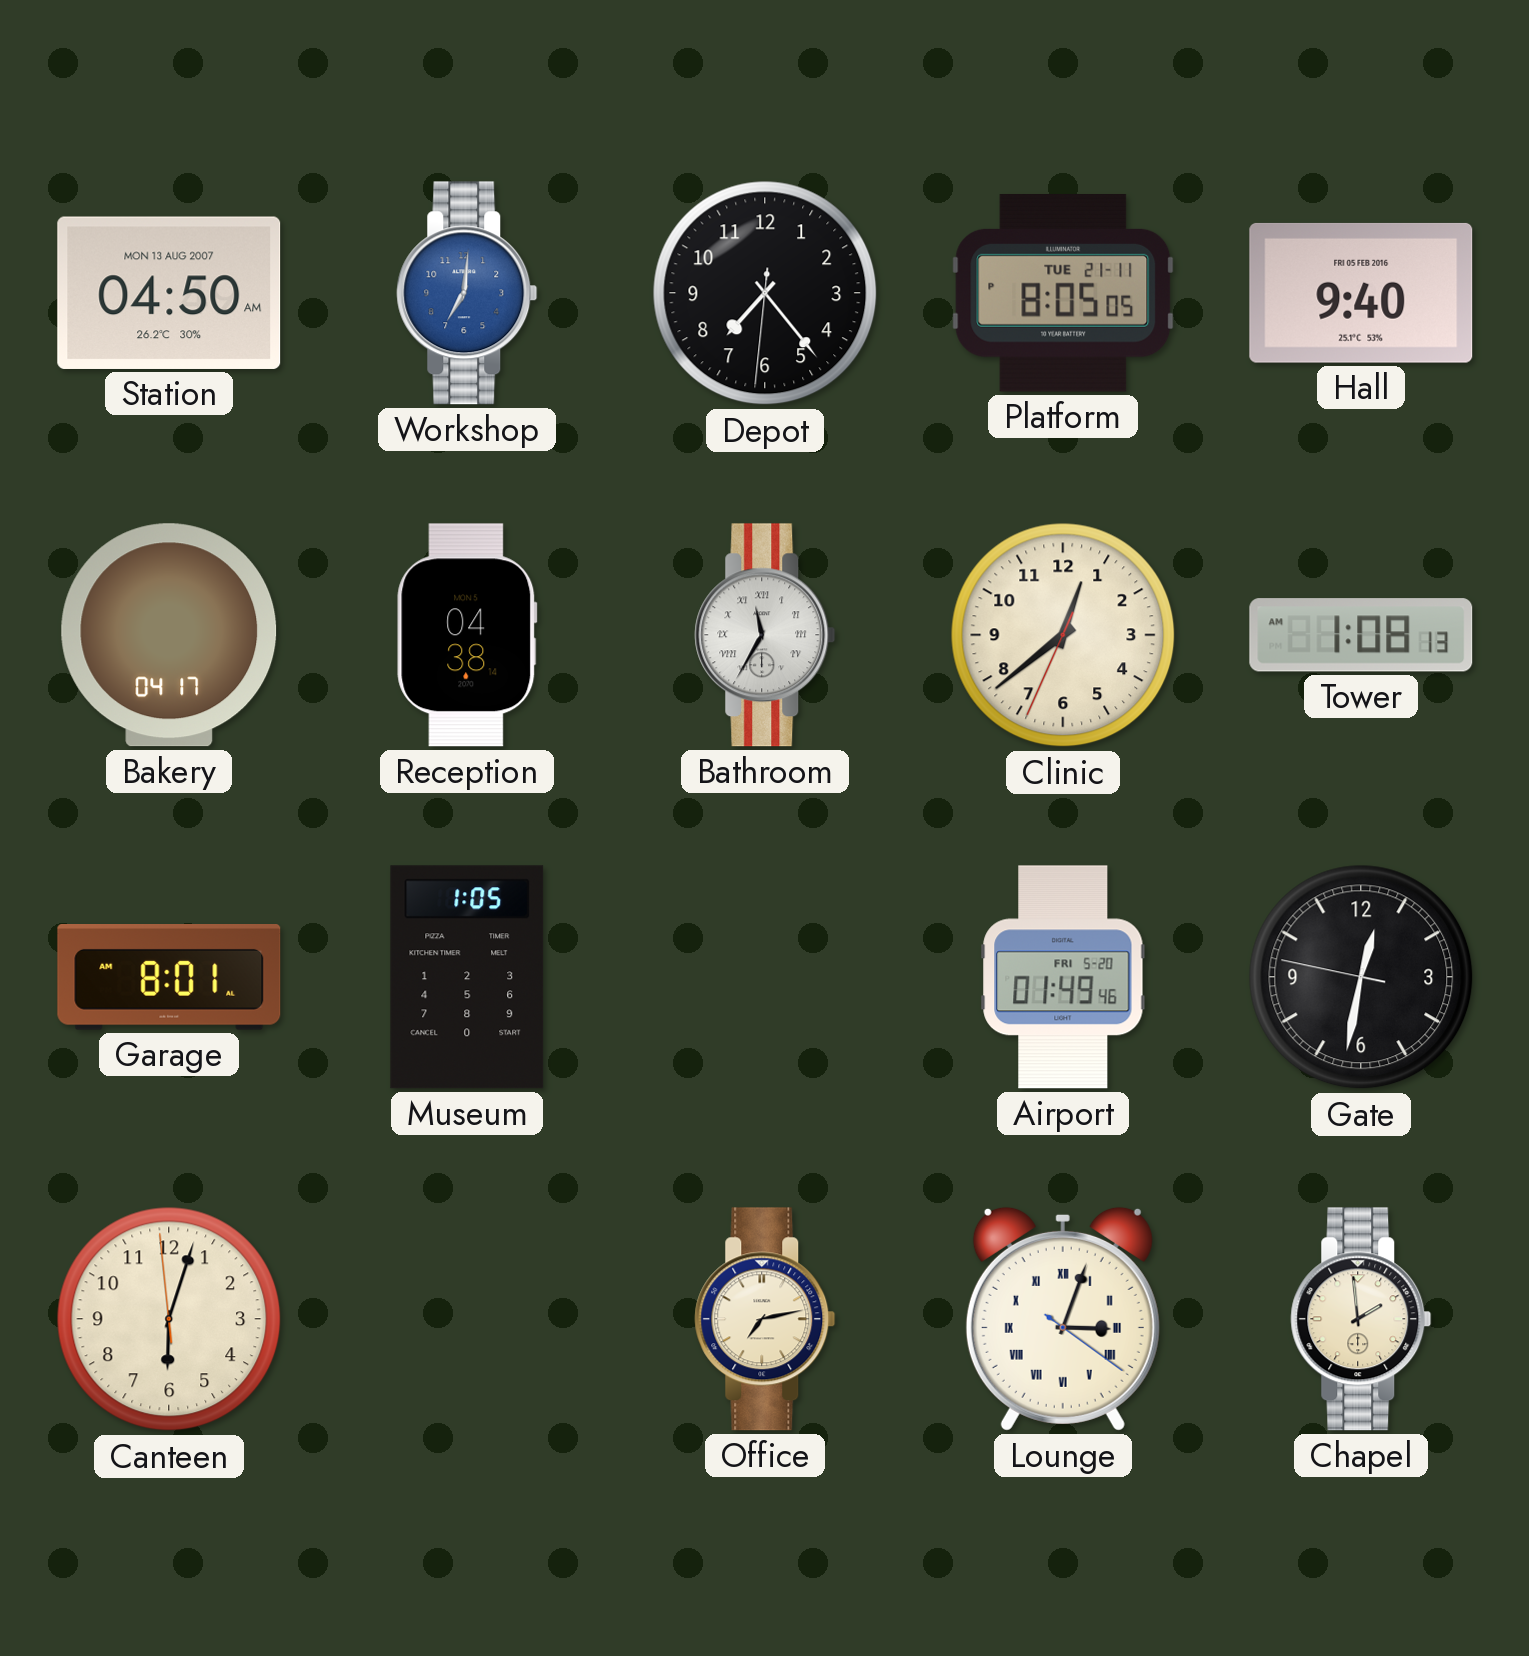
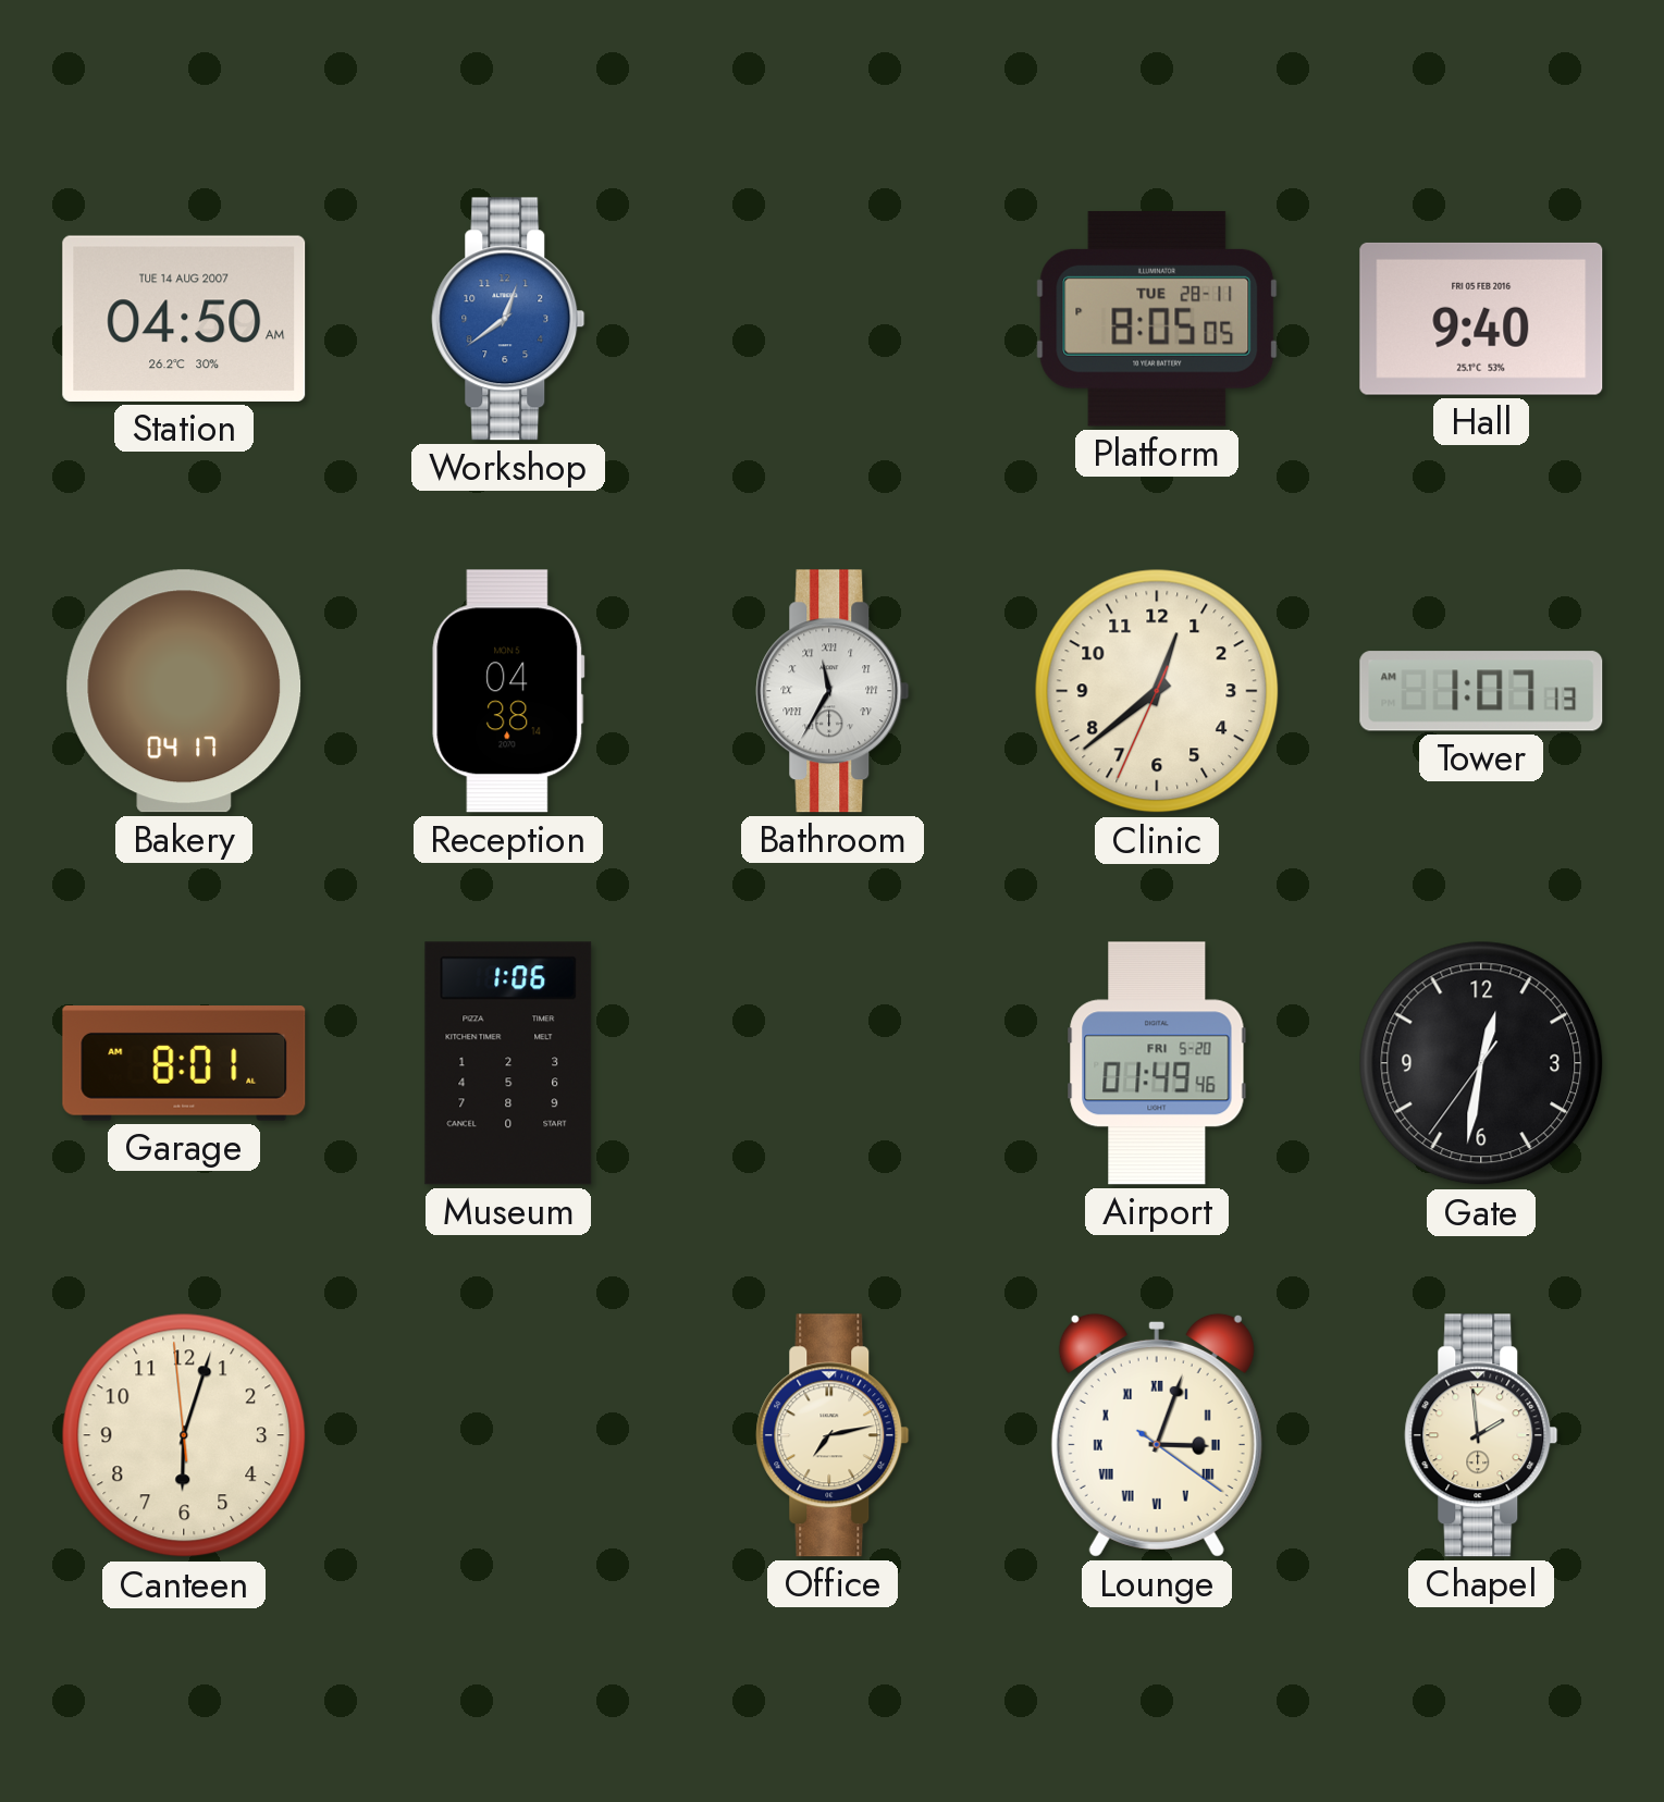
Station date: MON 13 AUG 2007 -> TUE 14 AUG 2007
Workshop: 7:01 -> 12:39
Depot: 7:23 -> none
Platform date: TUE 21-11 -> TUE 28-11
Tower: 1:08 -> 1:07
Museum: 1:05 -> 1:06
Gate: 12:31:47 -> 12:31:36
